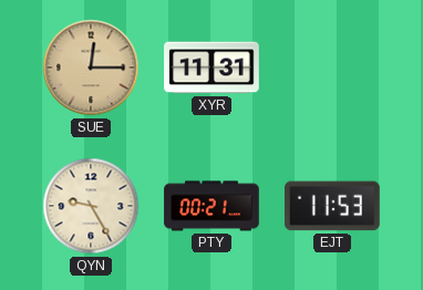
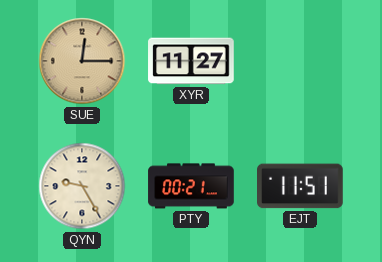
XYR: 11:31 -> 11:27
EJT: 11:53 -> 11:51
